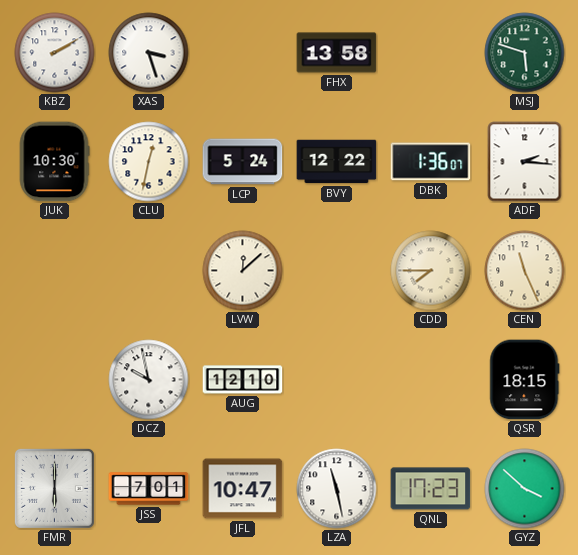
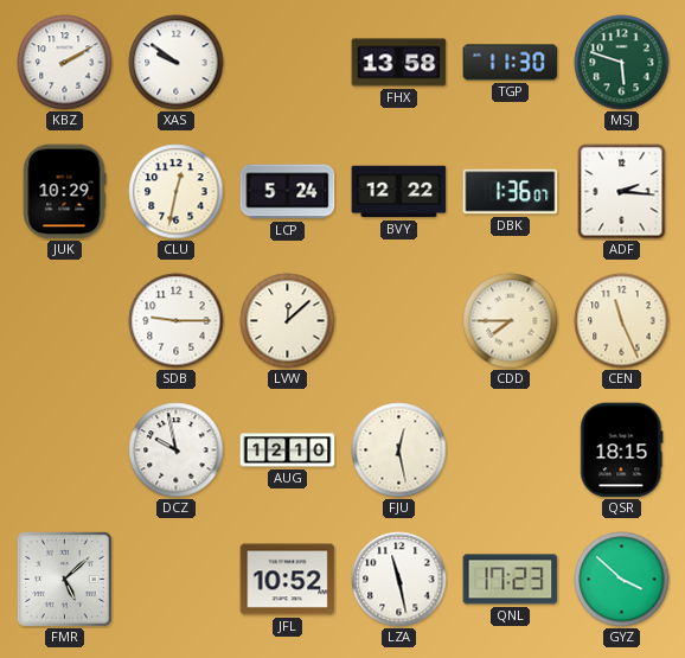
XAS: 3:27 -> 9:51
TGP: none -> 11:30
JUK: 10:30 -> 10:29
SDB: none -> 9:15
FJU: none -> 12:28
FMR: 6:00 -> 5:08
JSS: 7:01 -> none
JFL: 10:47 -> 10:52
